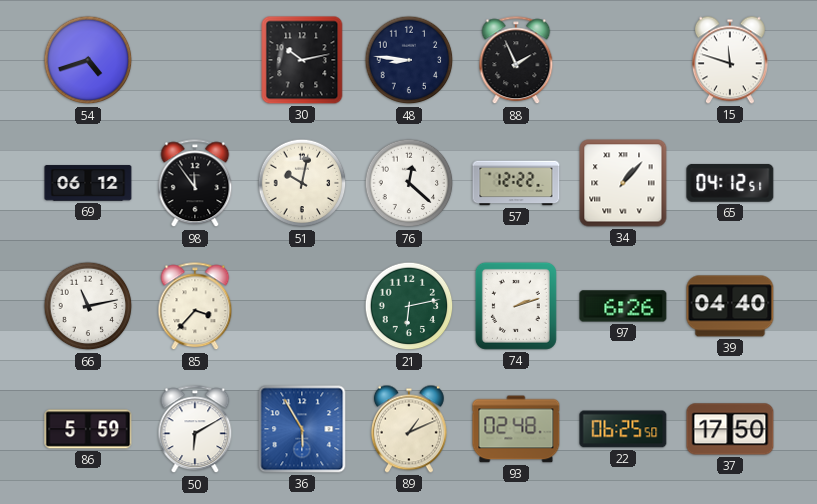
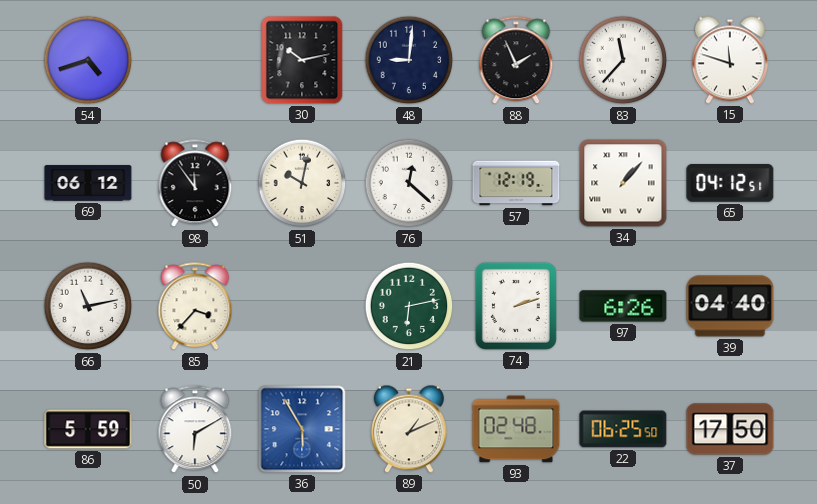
48: 8:46 -> 9:01
83: none -> 11:37
57: 12:22 -> 12:19
